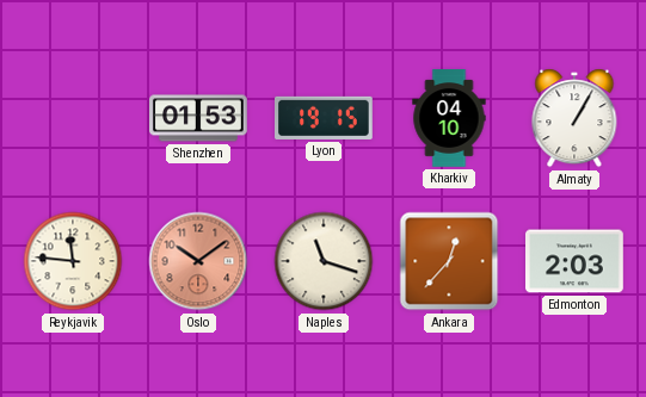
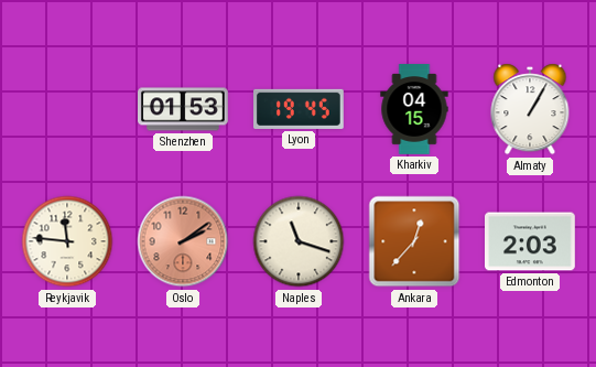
Lyon: 19:15 -> 19:45
Kharkiv: 04:10 -> 04:15
Oslo: 10:09 -> 2:09
